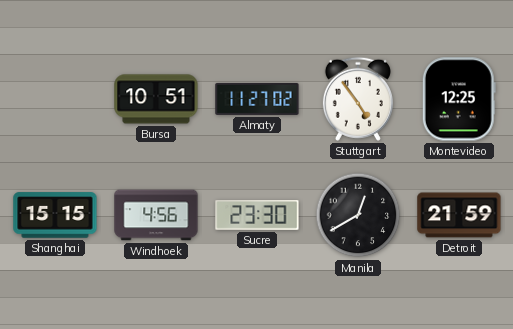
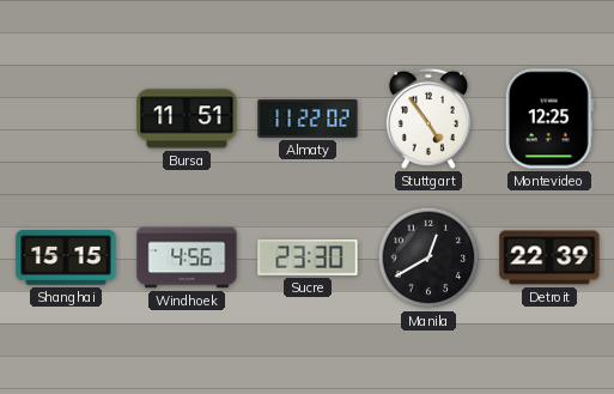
Bursa: 10:51 -> 11:51
Almaty: 11:27 -> 11:22
Detroit: 21:59 -> 22:39
